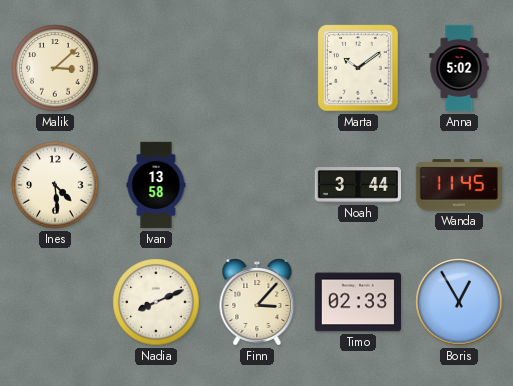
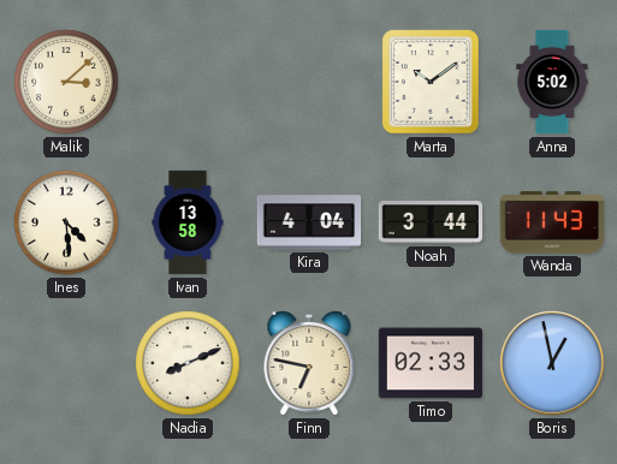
Kira: none -> 4:04
Wanda: 11:45 -> 11:43
Finn: 3:07 -> 6:47
Boris: 12:55 -> 12:58
